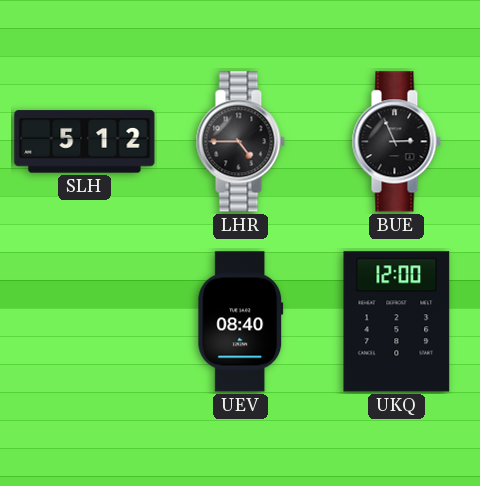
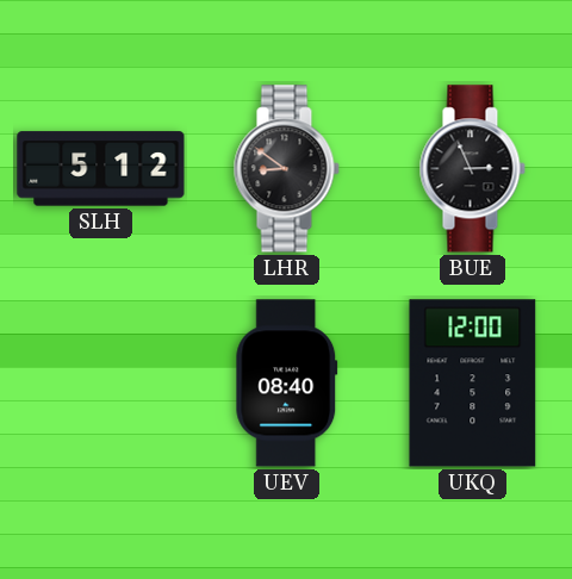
LHR: 4:45 -> 8:51
